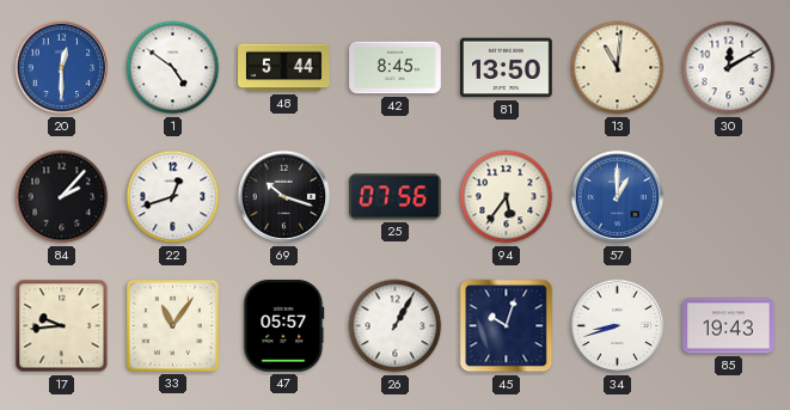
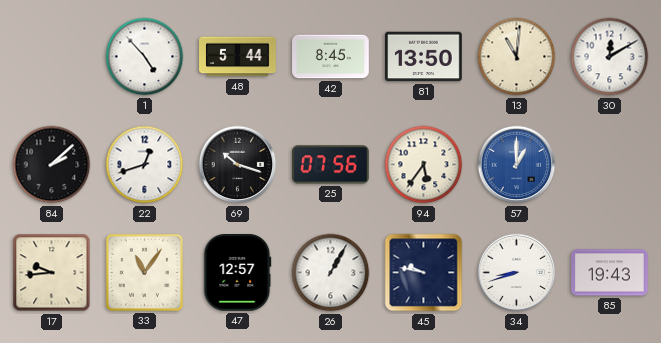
20: 12:30 -> none
1: 4:51 -> 4:53
84: 2:07 -> 2:08
47: 05:57 -> 12:57
45: 10:03 -> 9:47
